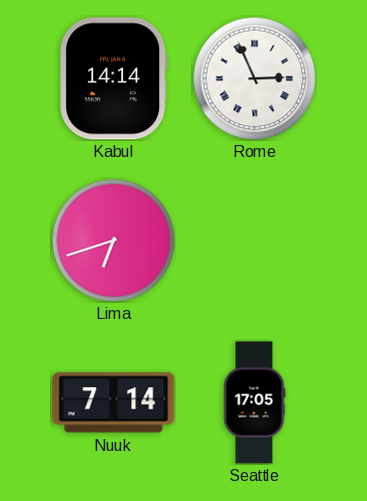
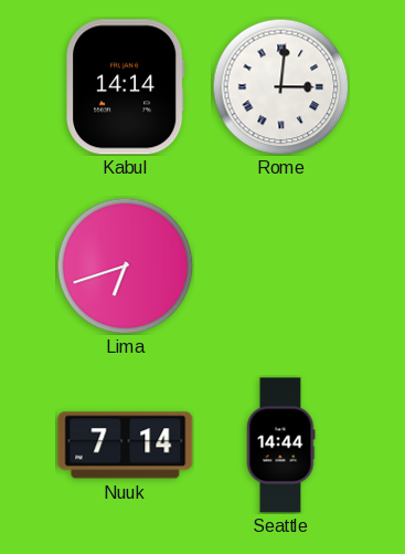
Rome: 2:56 -> 3:01
Seattle: 17:05 -> 14:44
